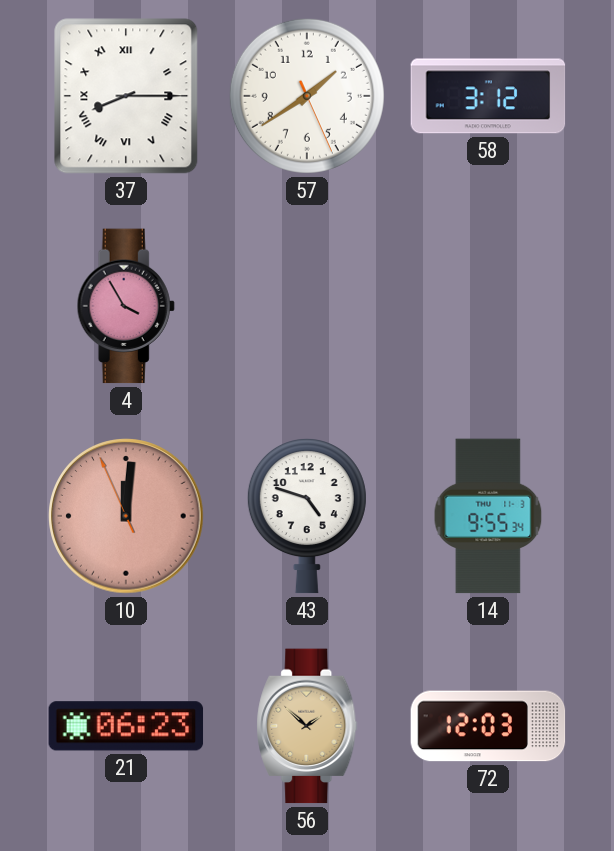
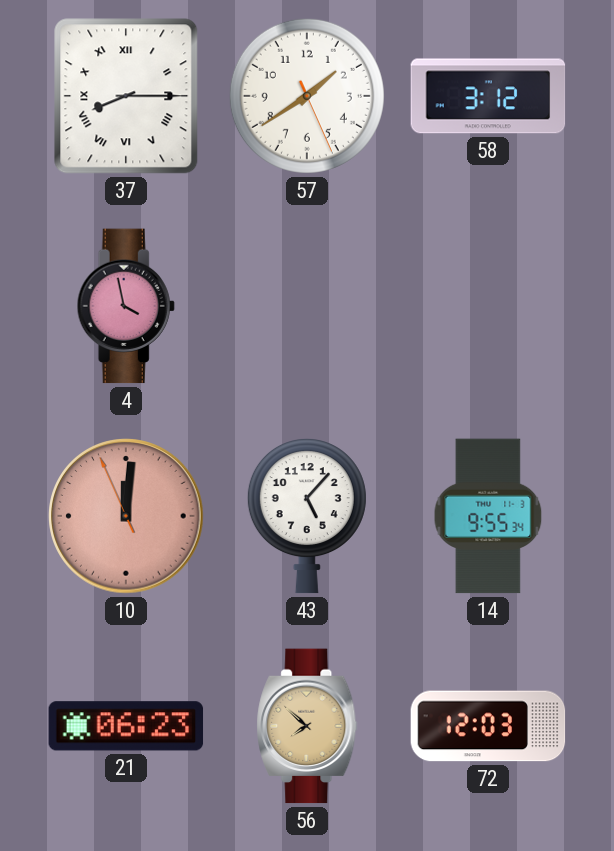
4: 3:55 -> 3:58
43: 4:48 -> 5:07
56: 1:52 -> 7:52
